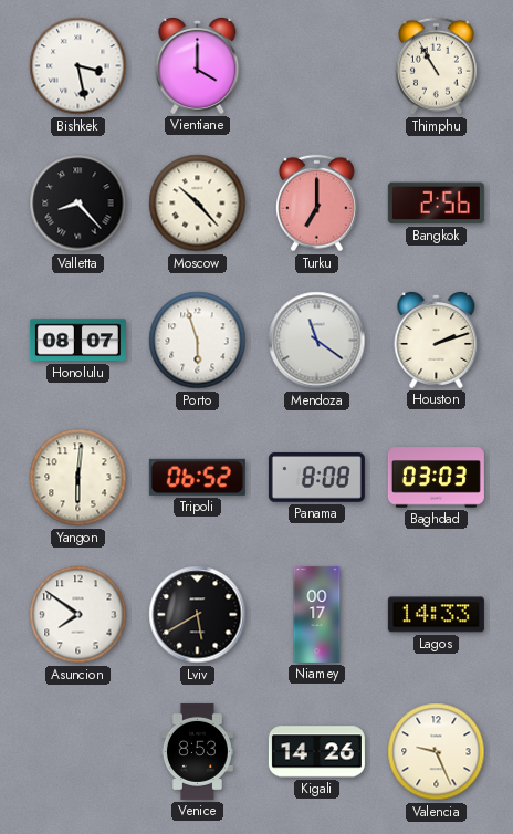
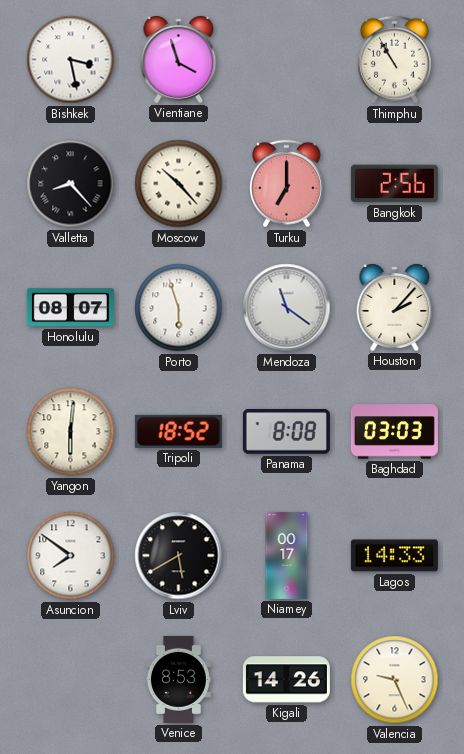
Vientiane: 4:00 -> 3:57
Houston: 2:12 -> 2:07
Tripoli: 06:52 -> 18:52
